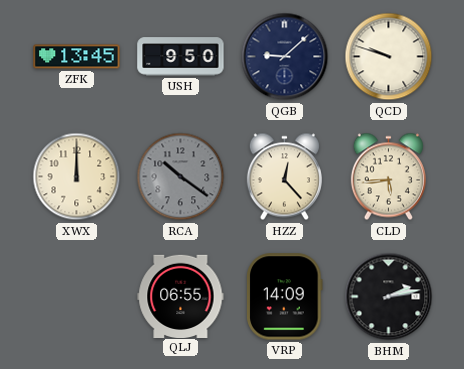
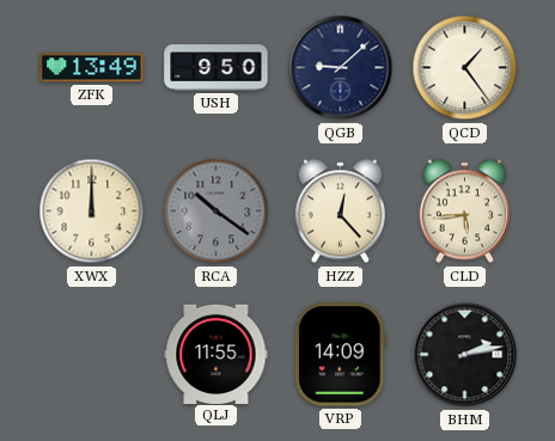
ZFK: 13:45 -> 13:49
QCD: 9:48 -> 1:24
QLJ: 06:55 -> 11:55
